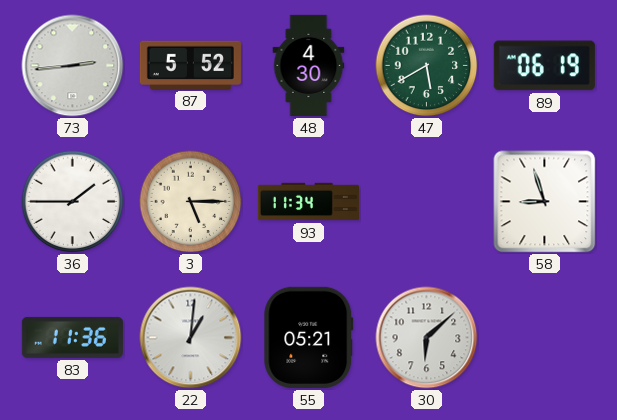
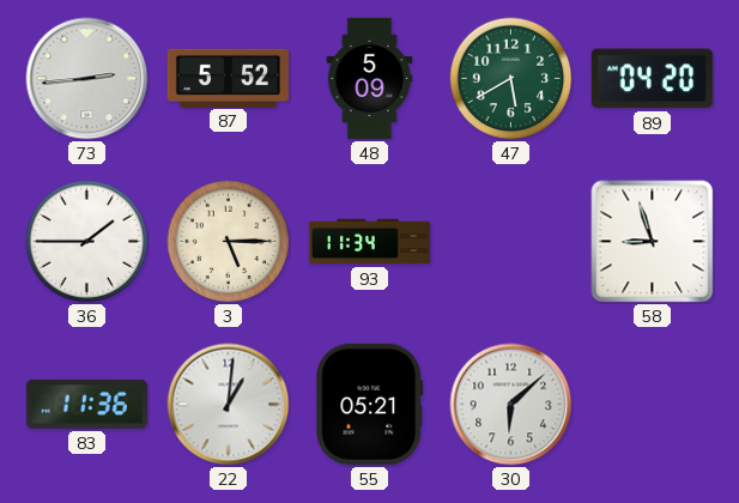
48: 4:30 -> 5:09
89: 06:19 -> 04:20
